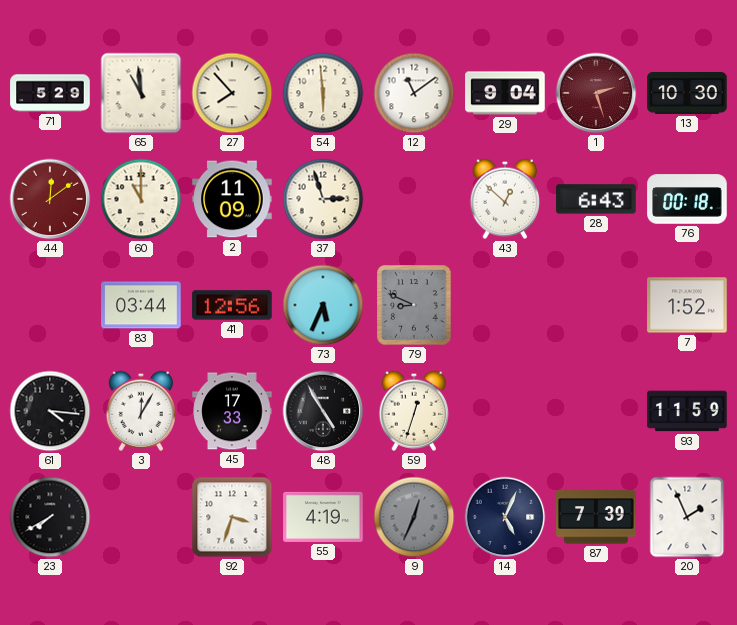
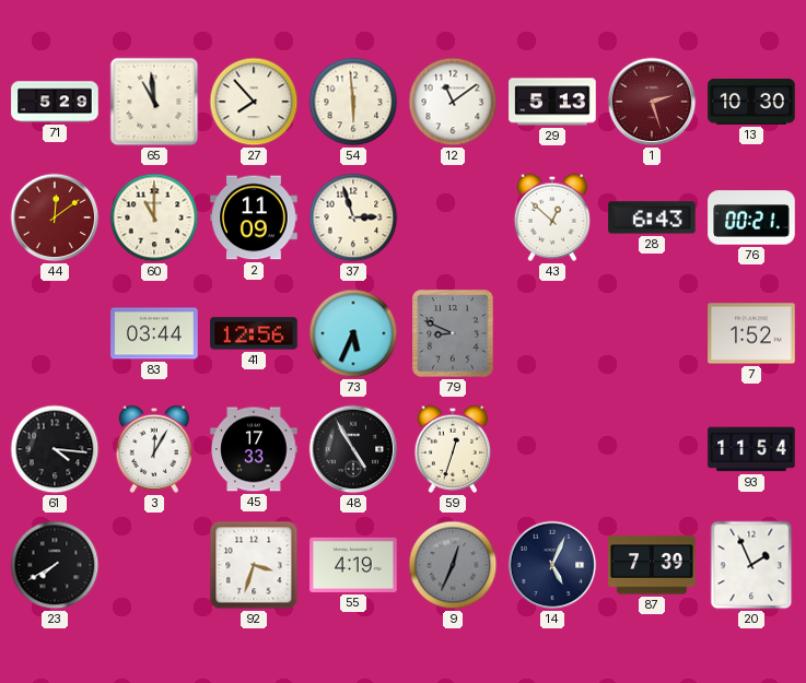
29: 9:04 -> 5:13
76: 00:18 -> 00:21
93: 11:59 -> 11:54
